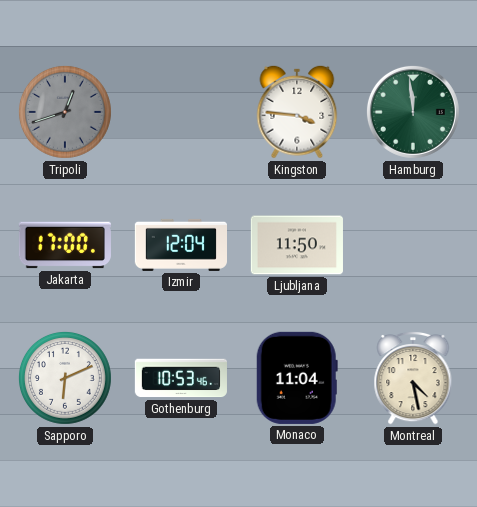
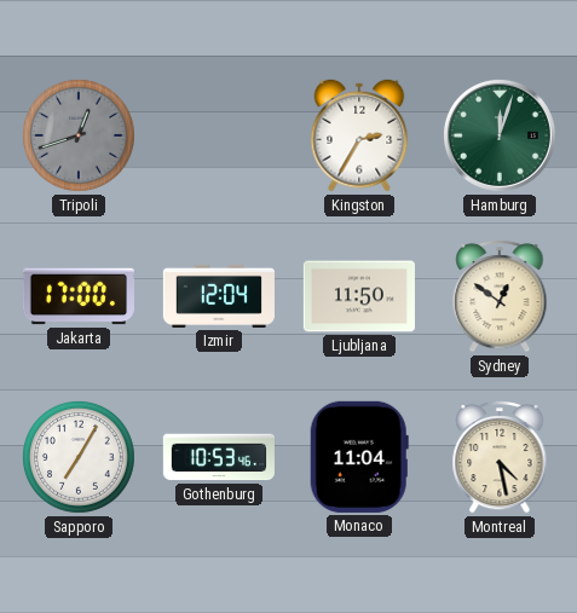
Kingston: 3:46 -> 2:35
Hamburg: 11:59 -> 12:03
Sydney: none -> 12:51
Sapporo: 6:11 -> 7:05
